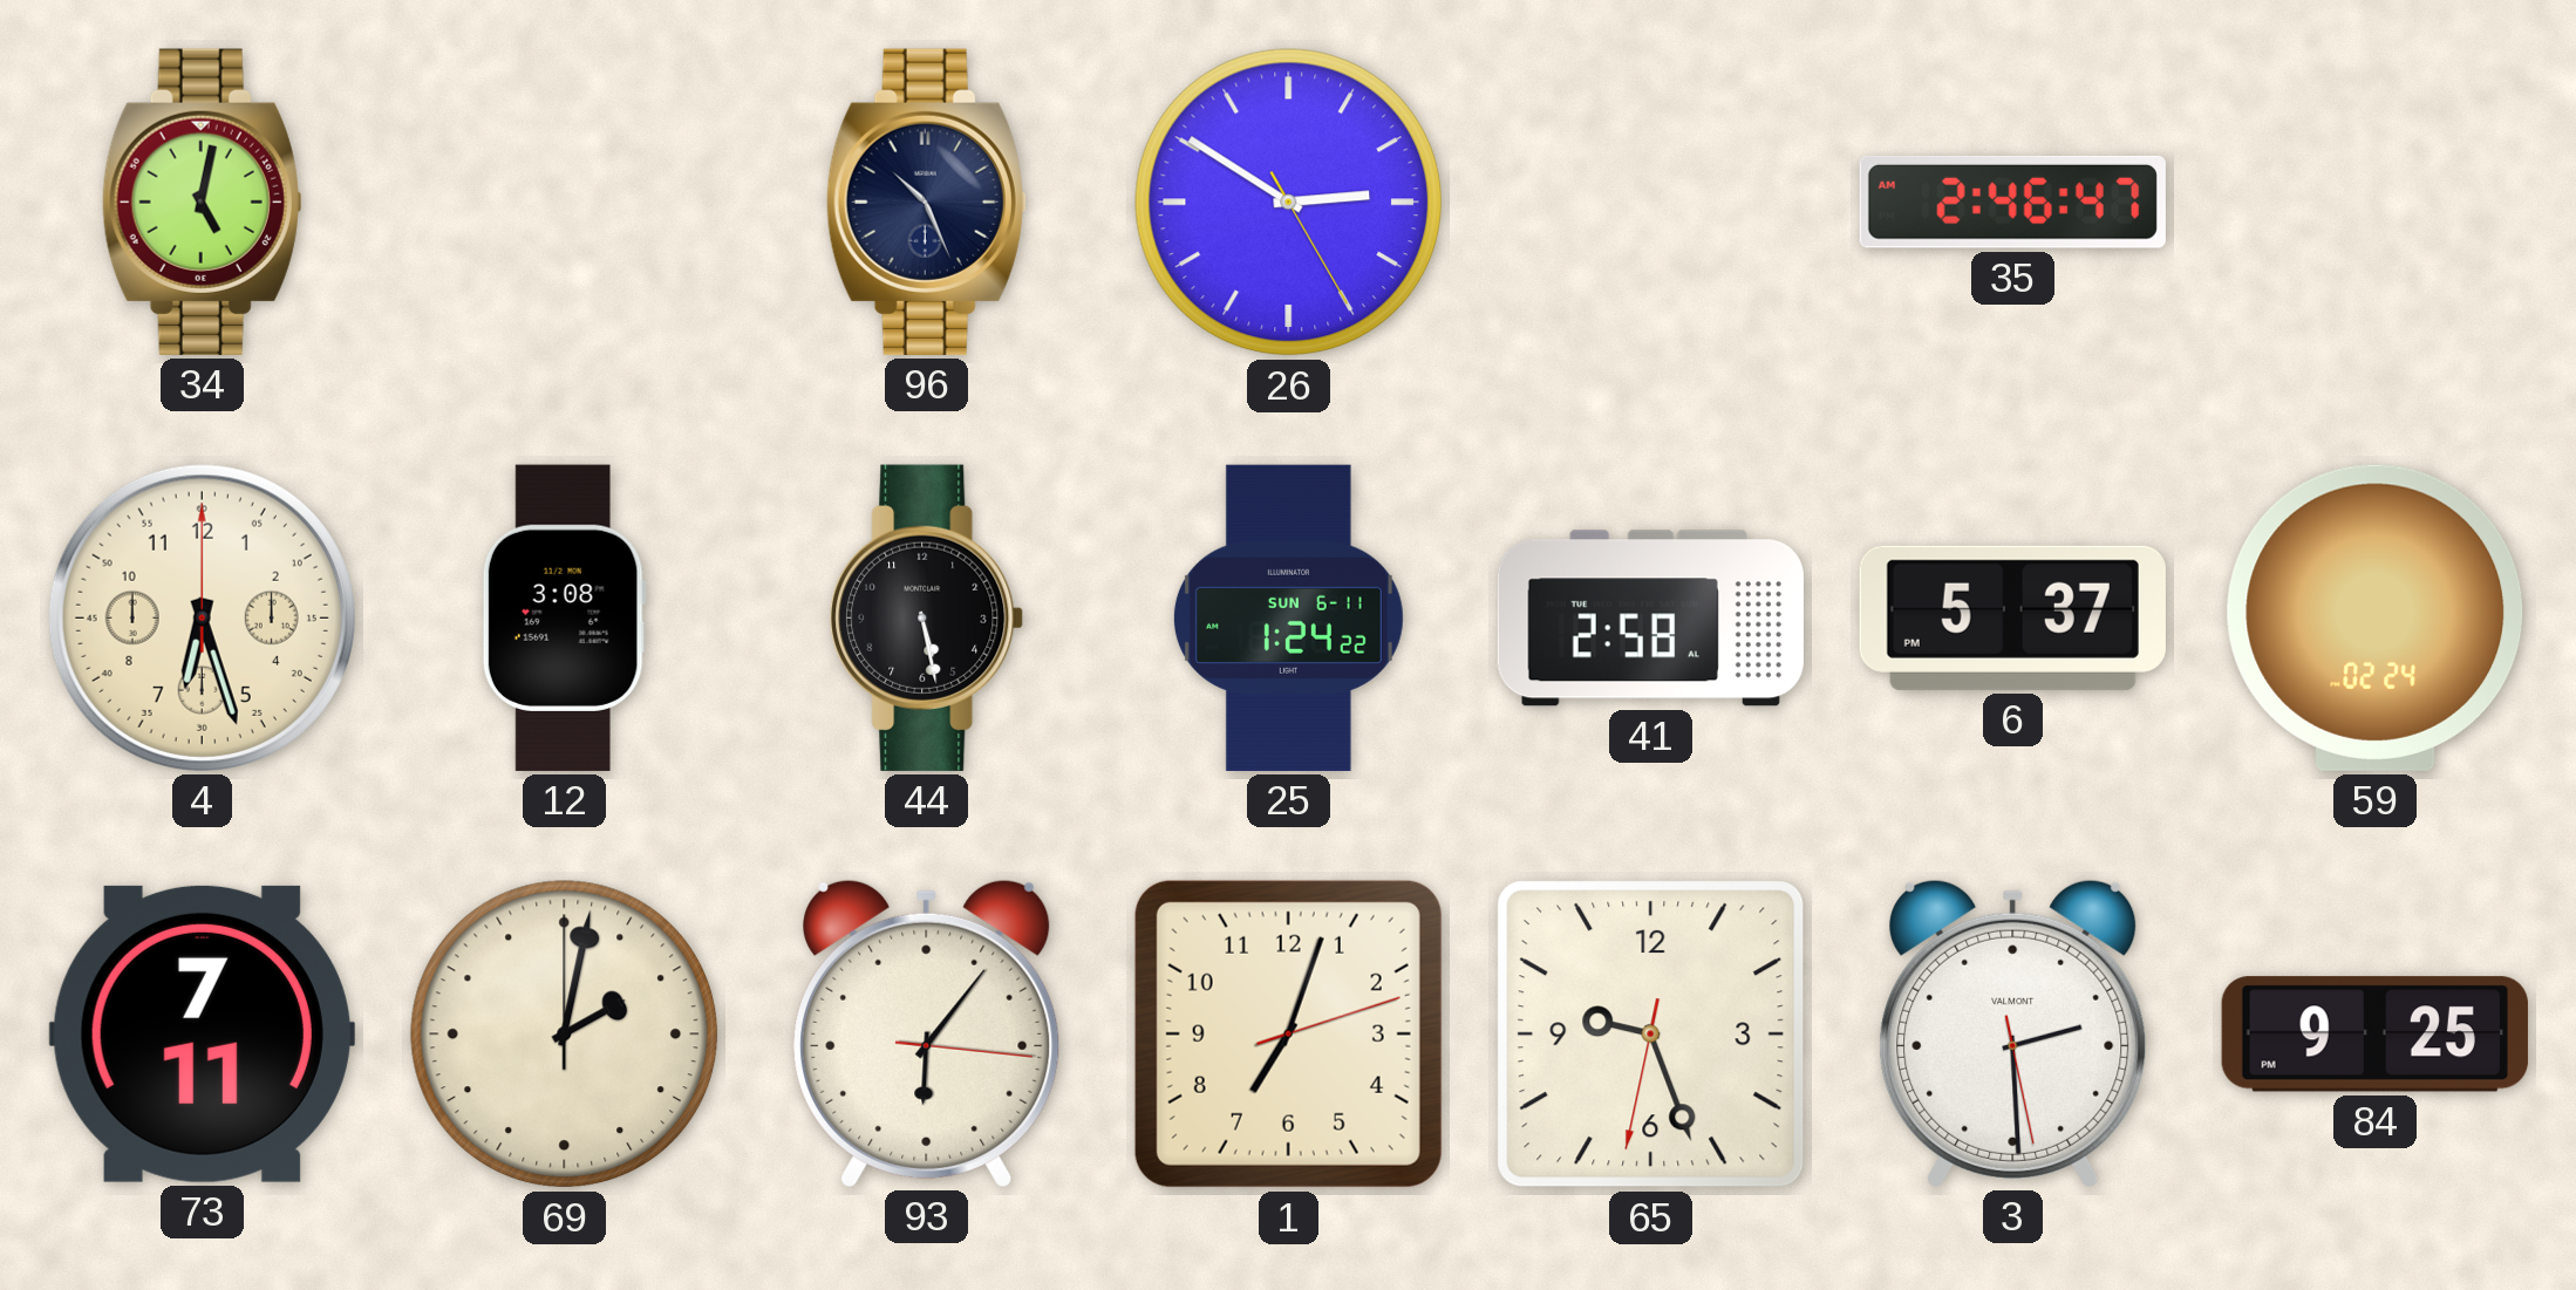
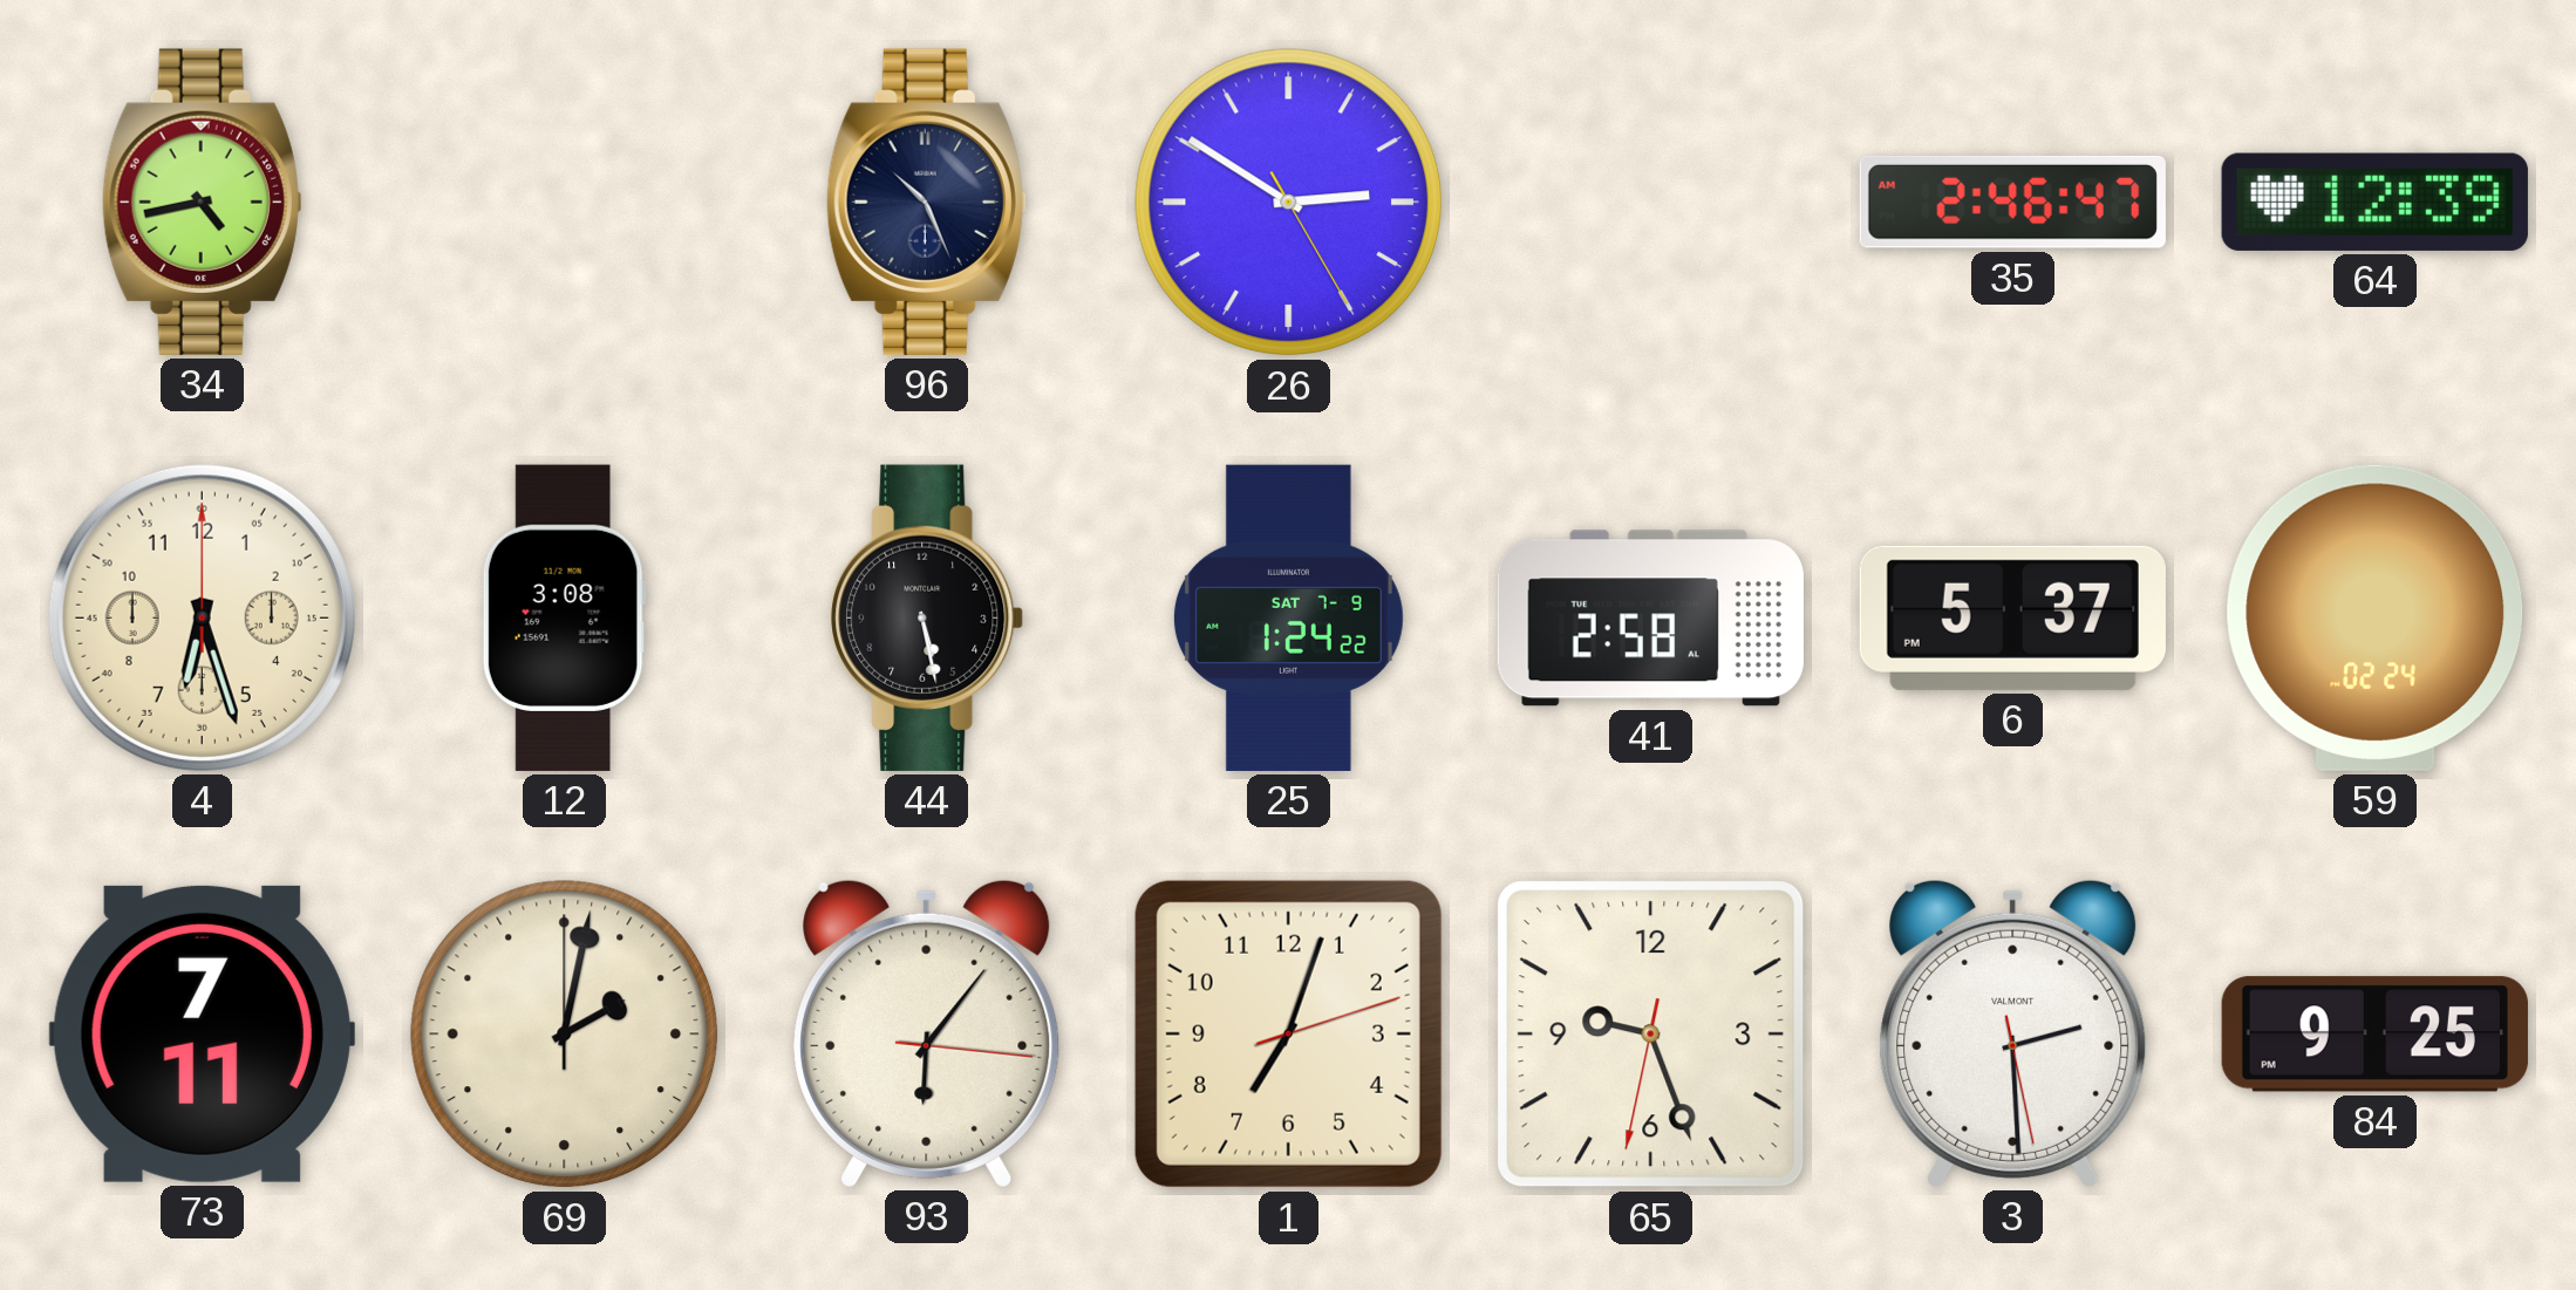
34: 5:02 -> 4:43
64: none -> 12:39
25 date: SUN 6-11 -> SAT 7-9
